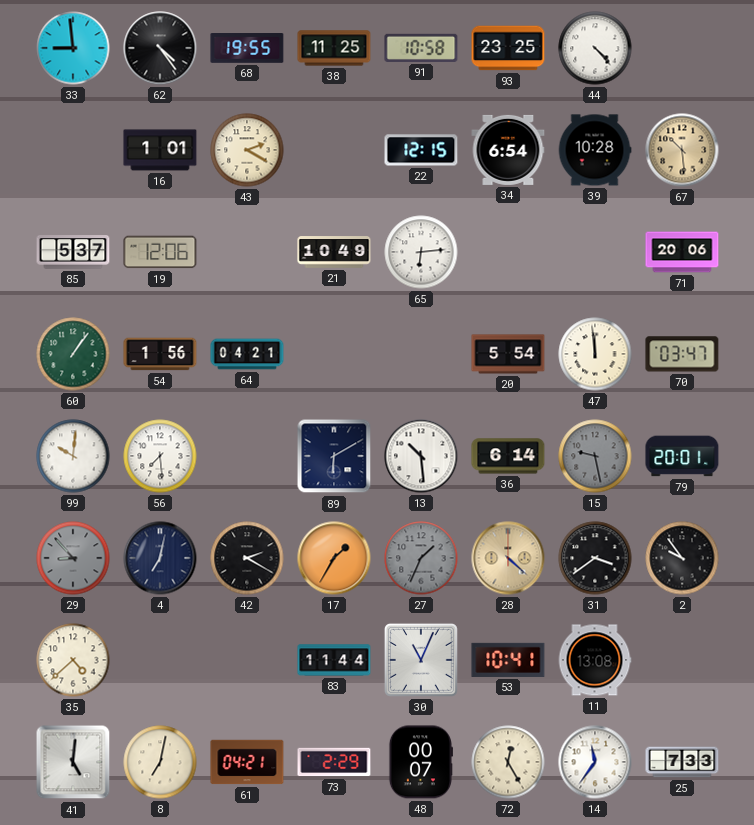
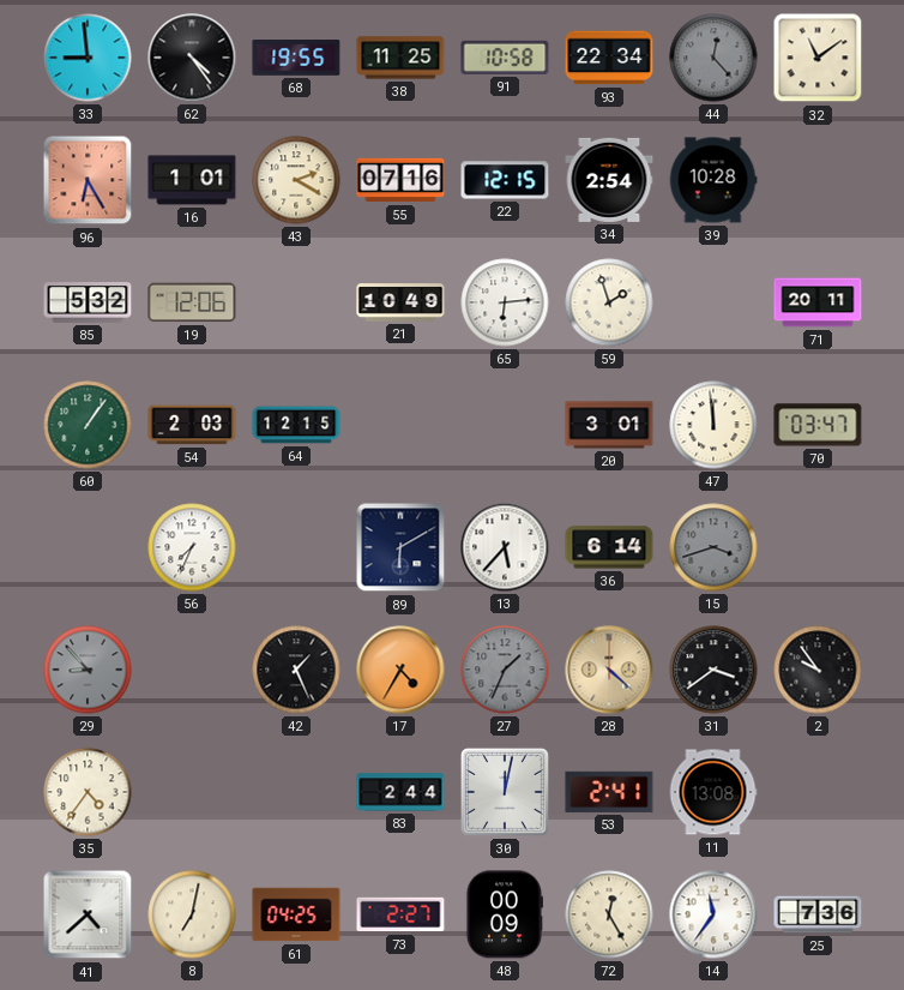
93: 23:25 -> 22:34
44: 4:23 -> 12:23
44 dial: white -> grey
32: none -> 11:09
96: none -> 6:25
55: none -> 07:16
34: 6:54 -> 2:54
67: 10:29 -> none
85: 5:37 -> 5:32
59: none -> 1:57
71: 20:06 -> 20:11
54: 1:56 -> 2:03
64: 04:21 -> 12:15
20: 5:54 -> 3:01
99: 10:01 -> none
56: 7:29 -> 7:34
13: 10:29 -> 5:37
15: 9:28 -> 3:42
79: 20:01 -> none
4: 7:02 -> none
42: 2:20 -> 1:26
17: 1:35 -> 4:35
35: 4:38 -> 4:36
83: 11:44 -> 2:44
30: 11:04 -> 12:02
53: 10:41 -> 2:41
41: 5:01 -> 4:38
61: 04:21 -> 04:25
73: 2:29 -> 2:27
48: 00:07 -> 00:09
25: 7:33 -> 7:36
